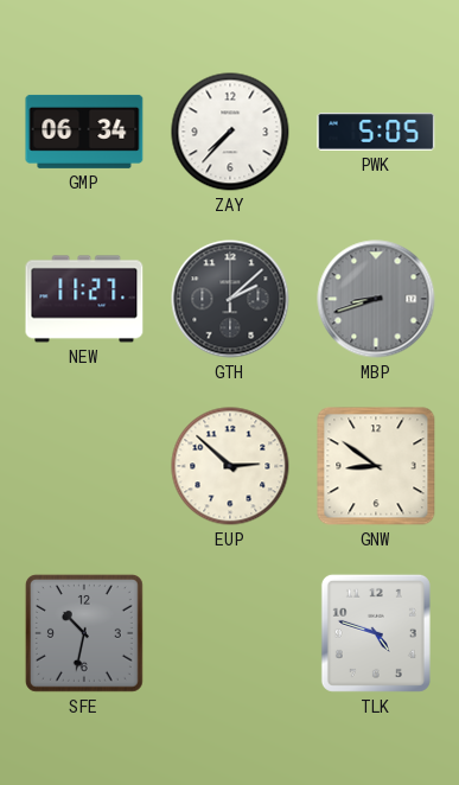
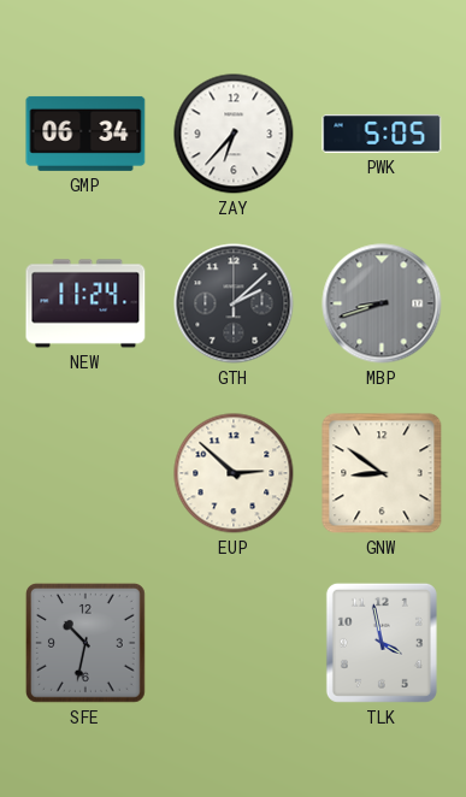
ZAY: 7:37 -> 6:37
NEW: 11:27 -> 11:24
TLK: 4:48 -> 3:58
